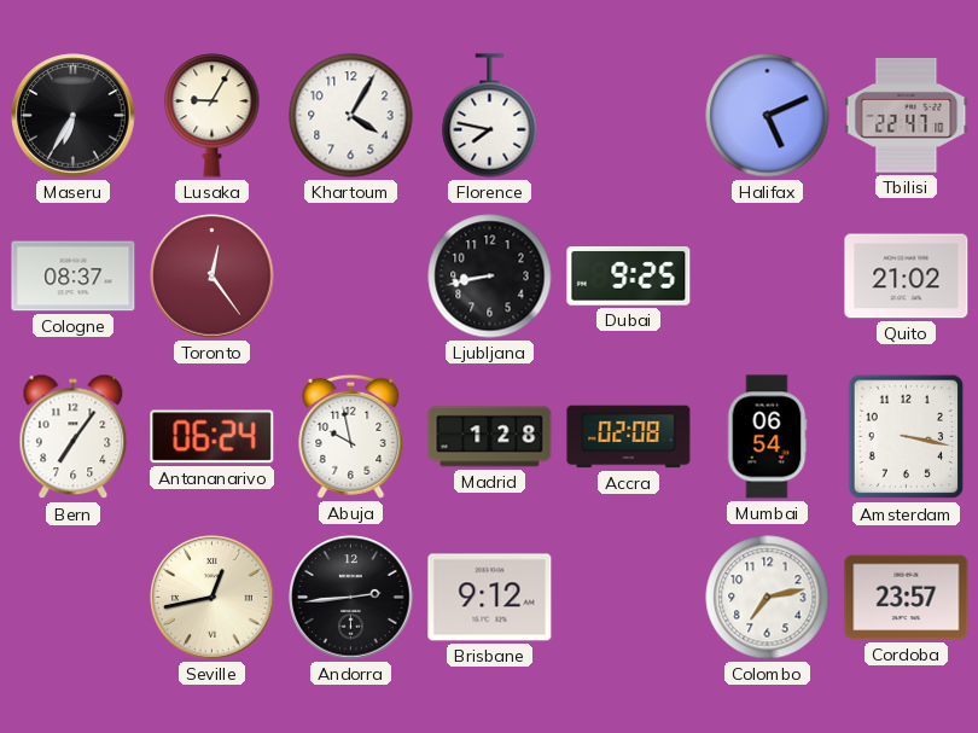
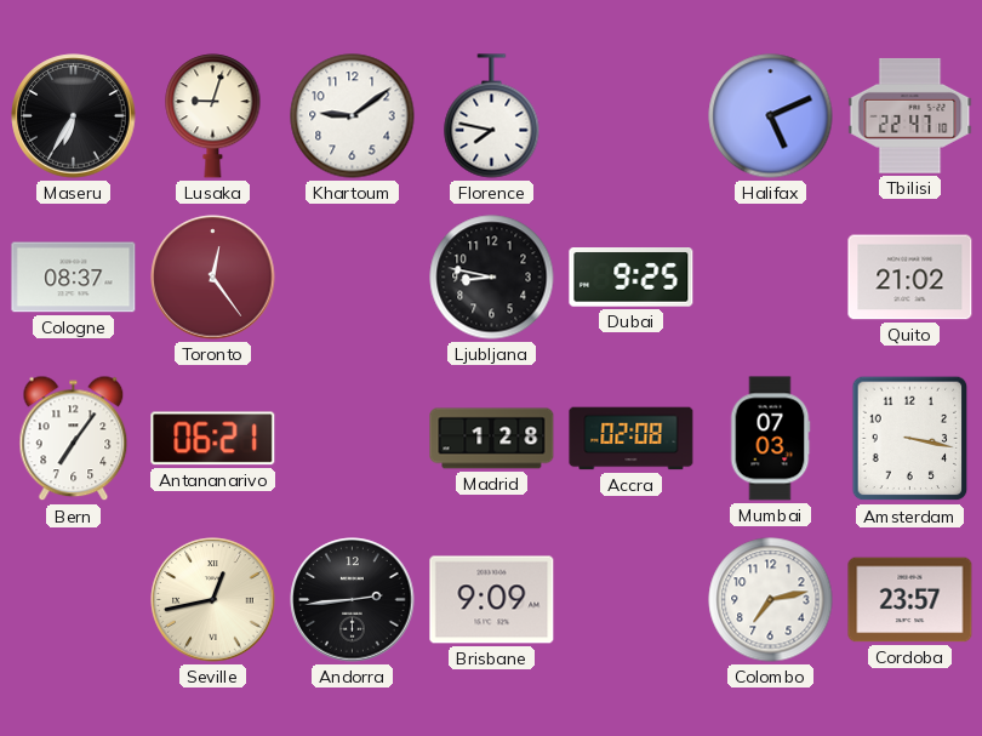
Lusaka: 9:05 -> 9:03
Khartoum: 4:05 -> 9:09
Ljubljana: 8:43 -> 8:47
Antananarivo: 06:24 -> 06:21
Abuja: 9:58 -> none
Mumbai: 06:54 -> 07:03
Brisbane: 9:12 -> 9:09
